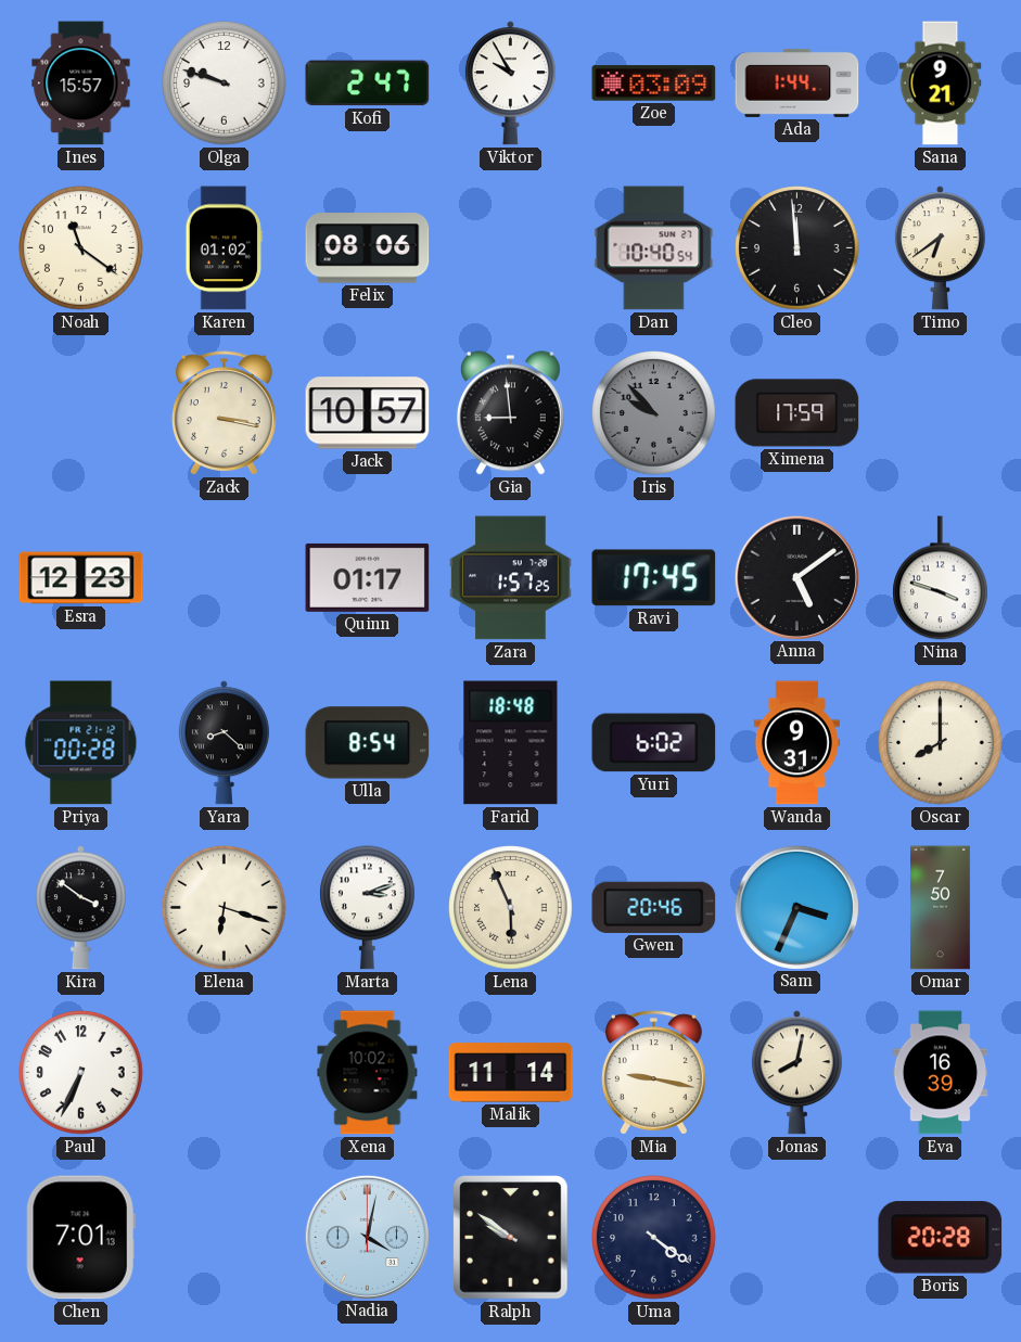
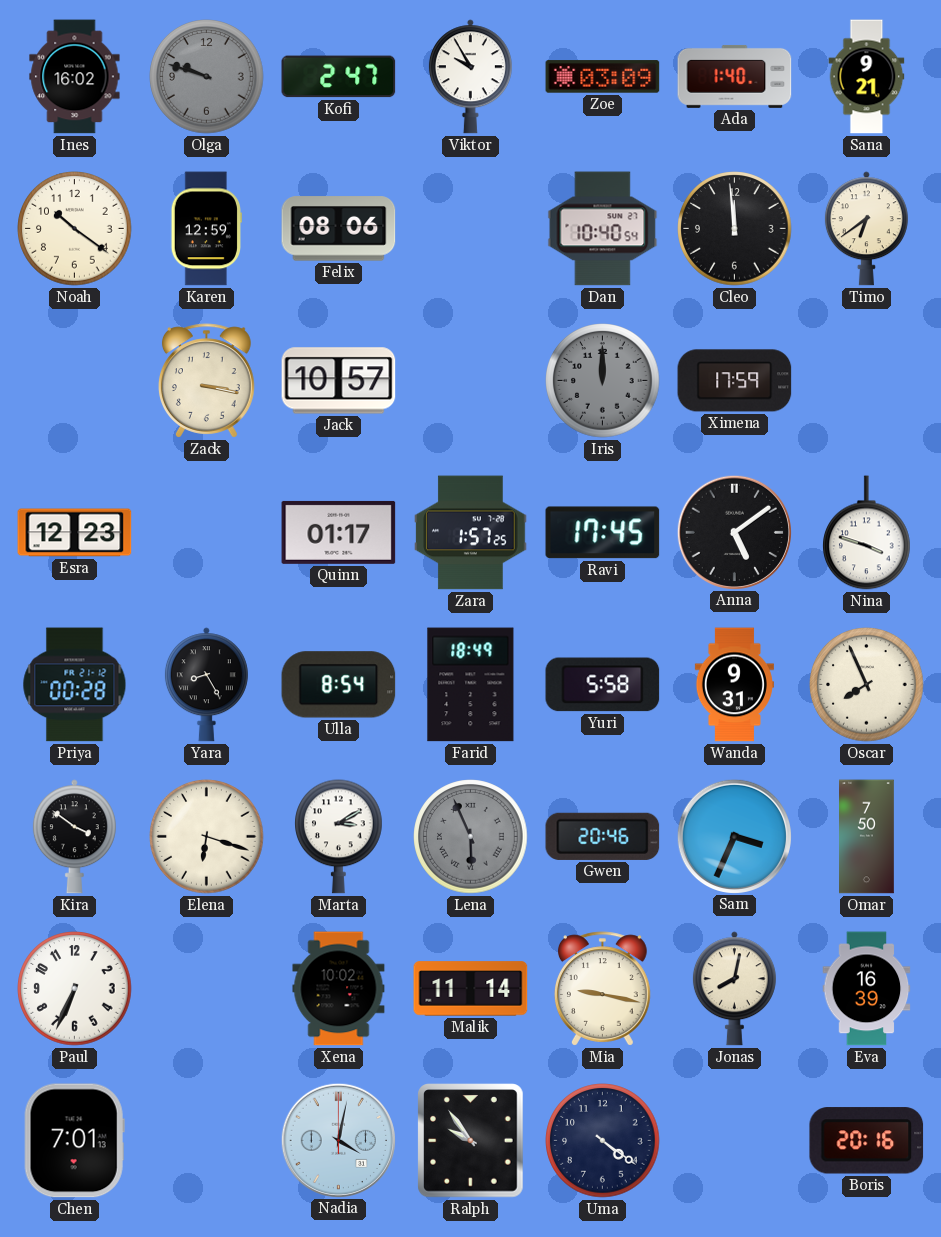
Ines: 15:57 -> 16:02
Olga dial: white -> grey
Ada: 1:44 -> 1:40
Noah: 11:21 -> 10:21
Karen: 01:02 -> 12:59
Gia: 8:59 -> none
Iris: 9:53 -> 12:00
Yara: 8:22 -> 8:25
Farid: 18:48 -> 18:49
Yuri: 6:02 -> 5:58
Oscar: 8:00 -> 7:56
Marta: 3:12 -> 3:10
Lena dial: cream -> grey
Ralph: 9:51 -> 9:54
Boris: 20:28 -> 20:16
